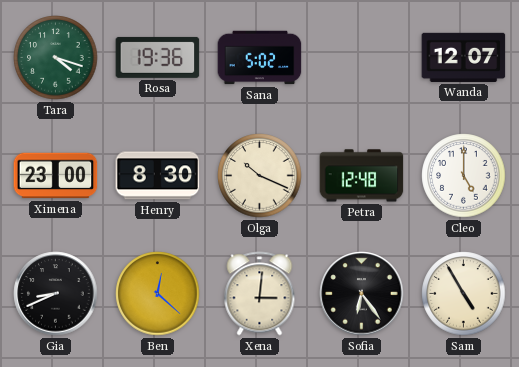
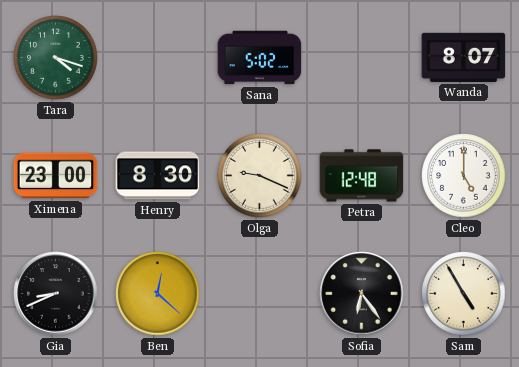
Rosa: 19:36 -> none
Wanda: 12:07 -> 8:07
Olga: 10:19 -> 9:19
Xena: 3:01 -> none
